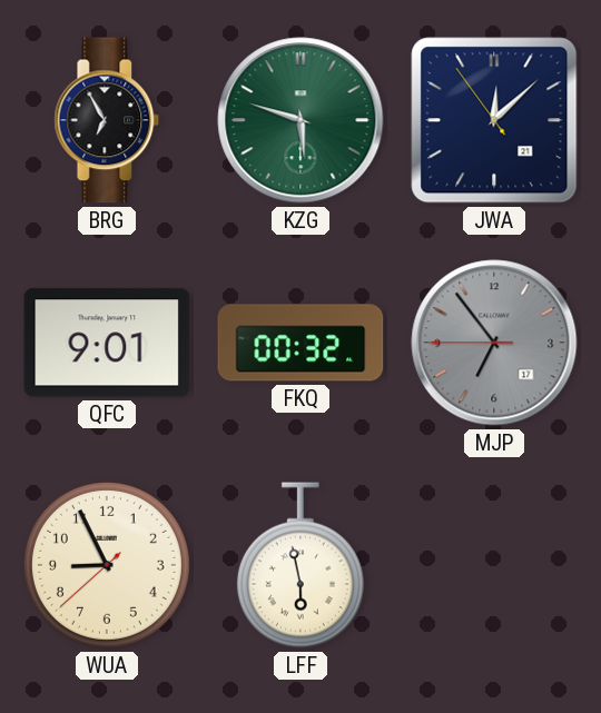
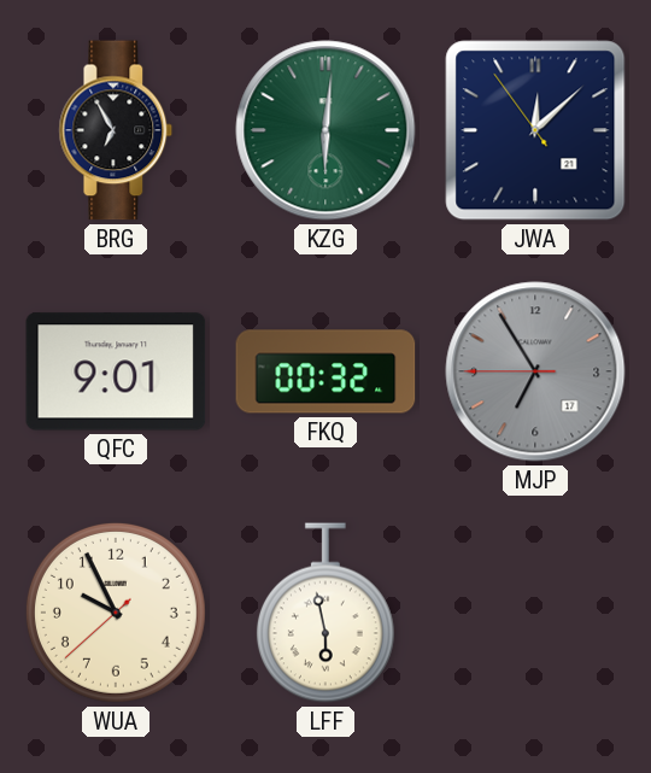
KZG: 5:48 -> 6:01
MJP: 6:53 -> 6:54
WUA: 8:55 -> 9:55
